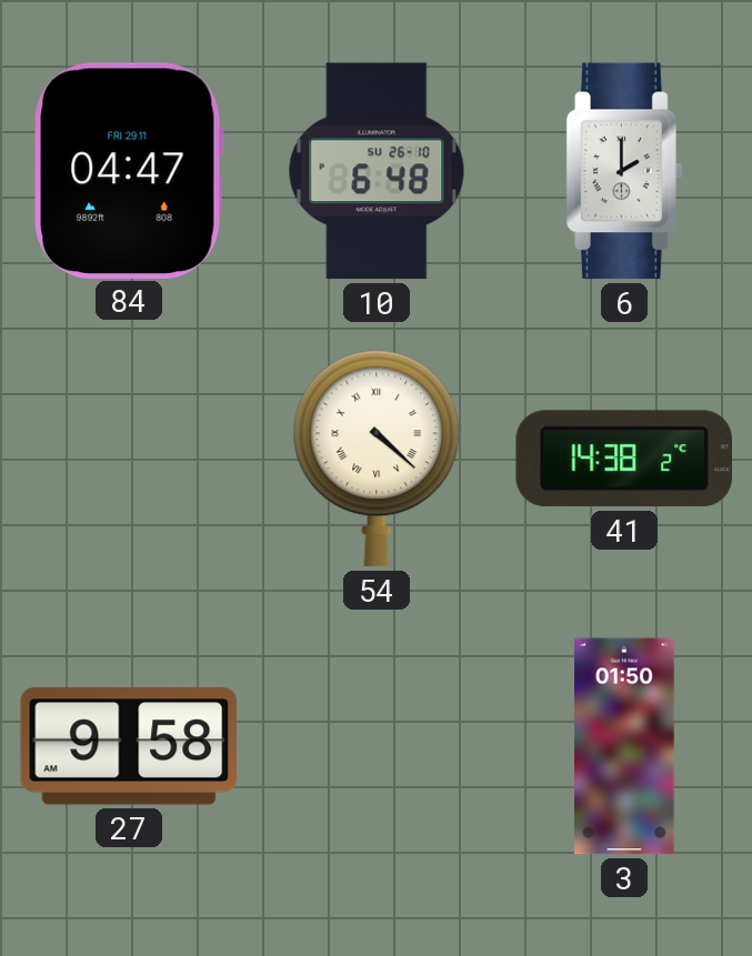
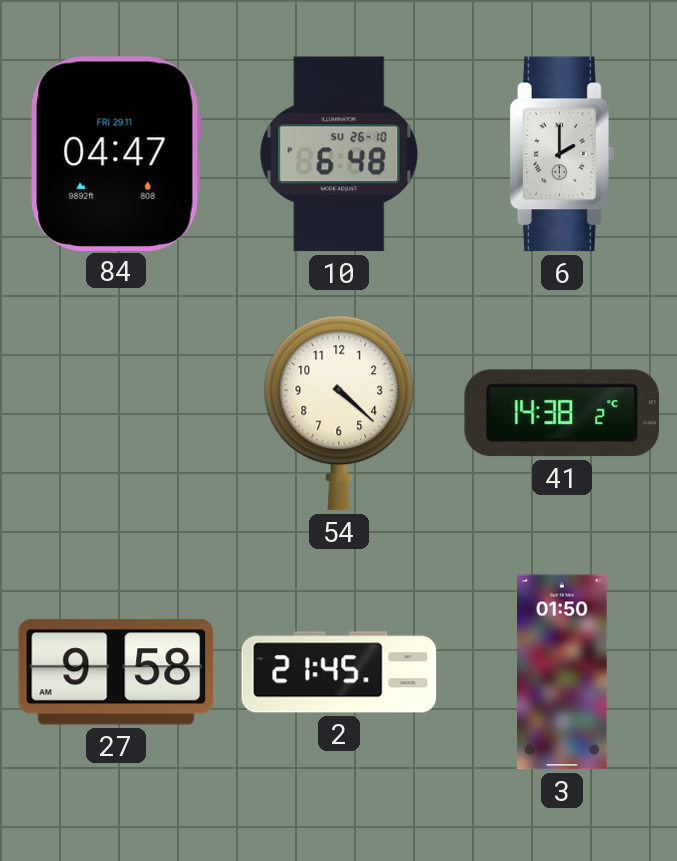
54 numerals: Roman -> Arabic
2: none -> 21:45
